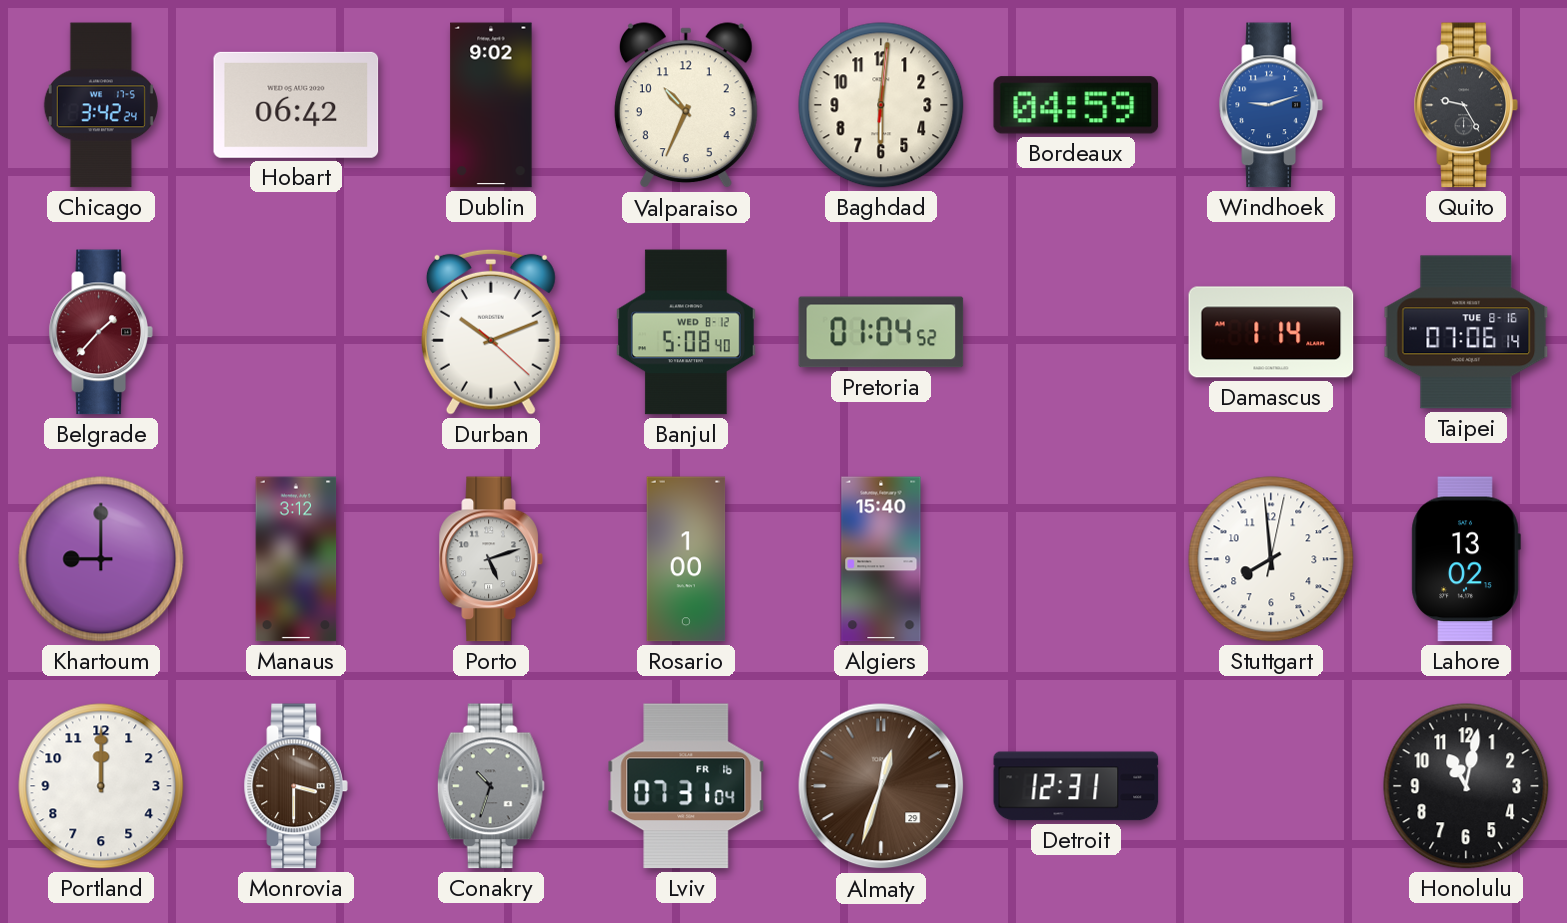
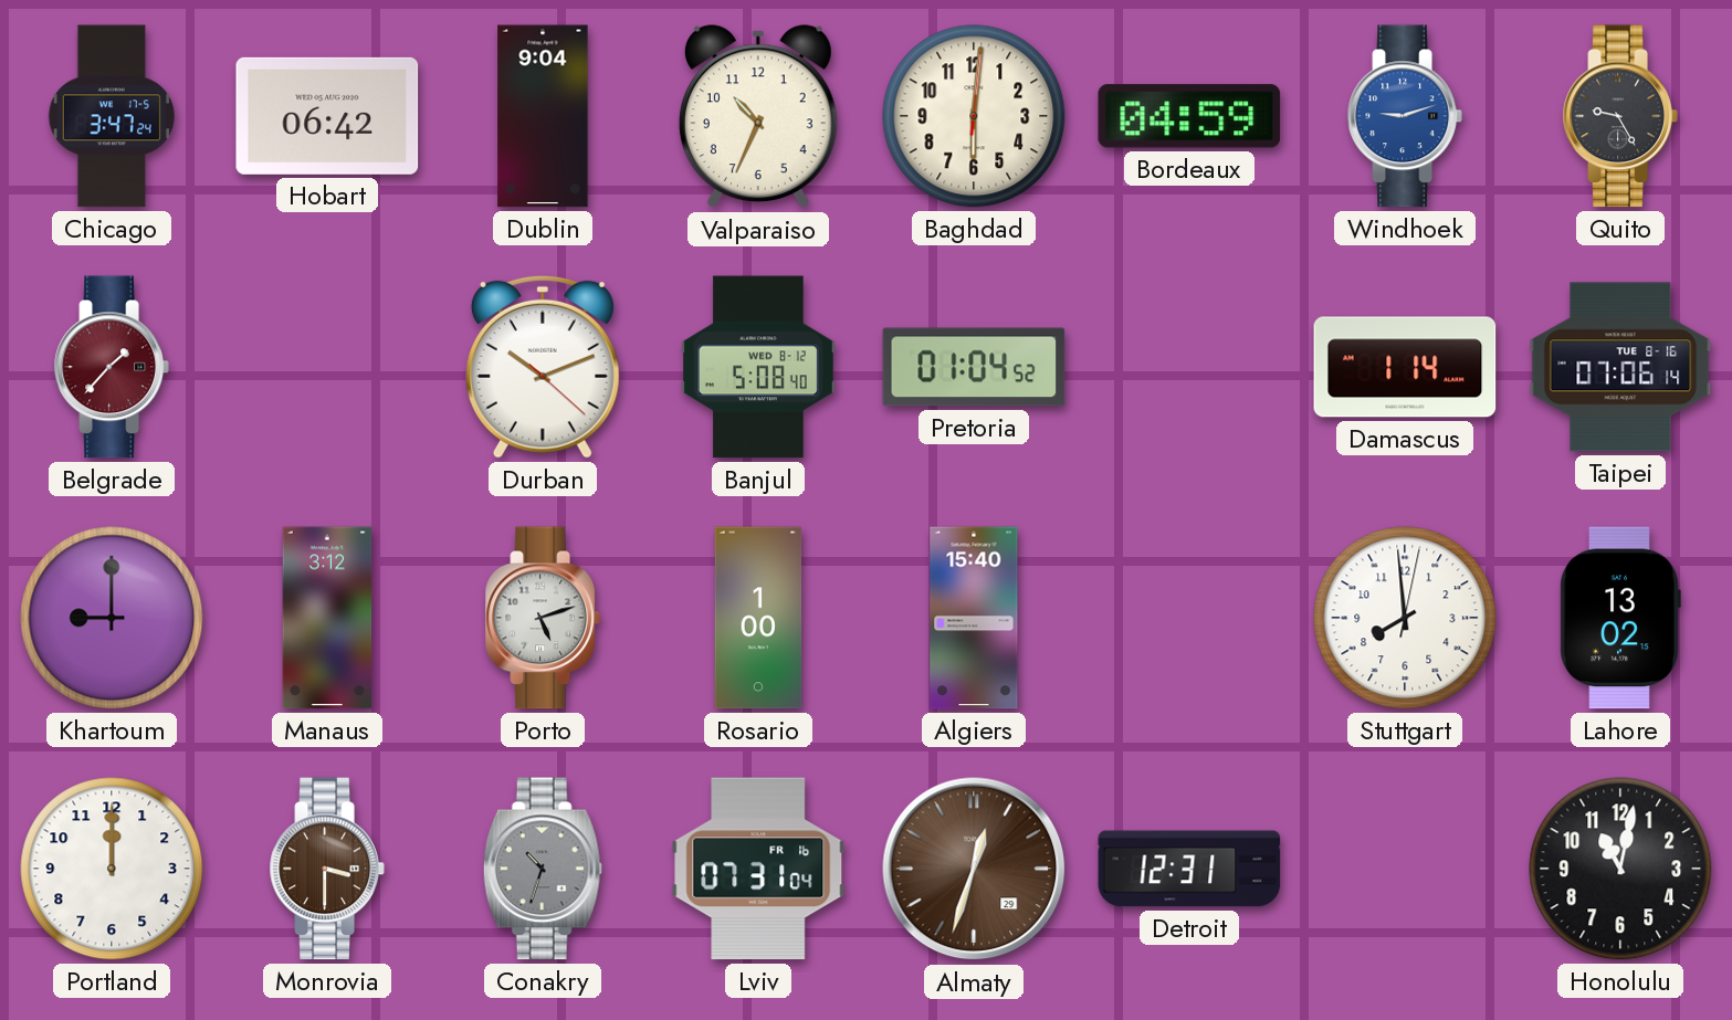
Chicago: 3:42 -> 3:47
Dublin: 9:02 -> 9:04
